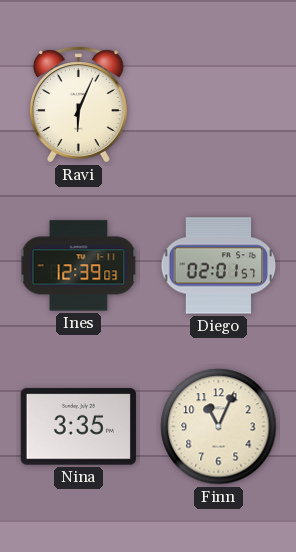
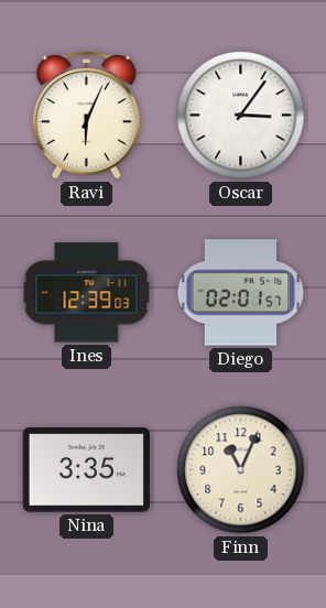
Oscar: none -> 3:06
